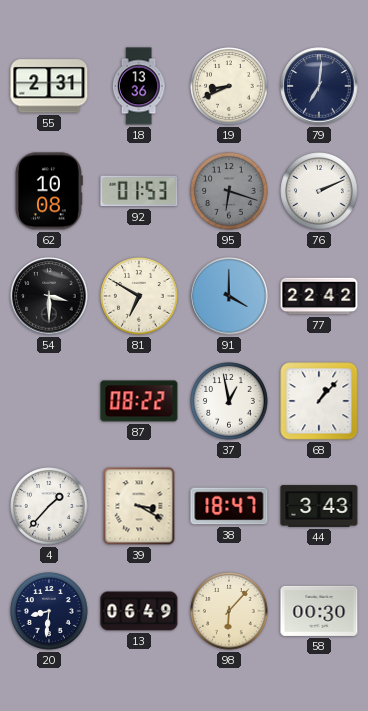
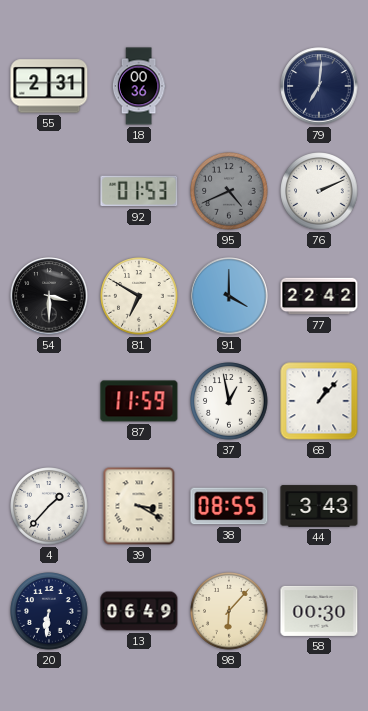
18: 13:36 -> 00:36
19: 8:41 -> none
62: 10:08 -> none
95: 6:18 -> 4:41
87: 08:22 -> 11:59
38: 18:47 -> 08:55
20: 8:31 -> 6:31
